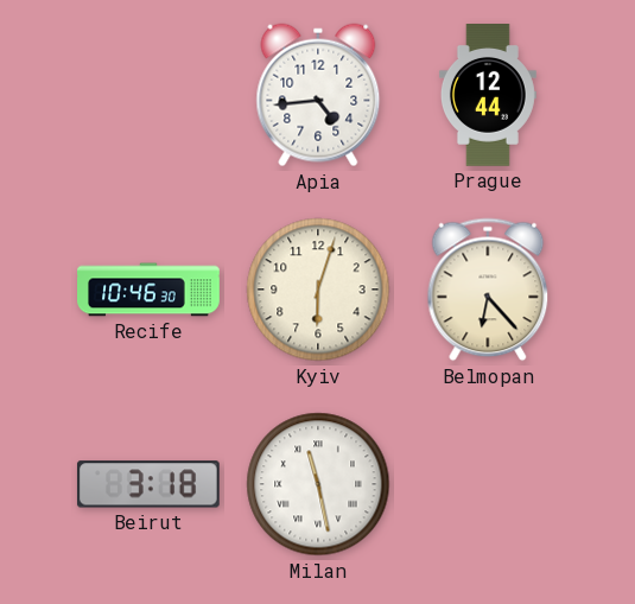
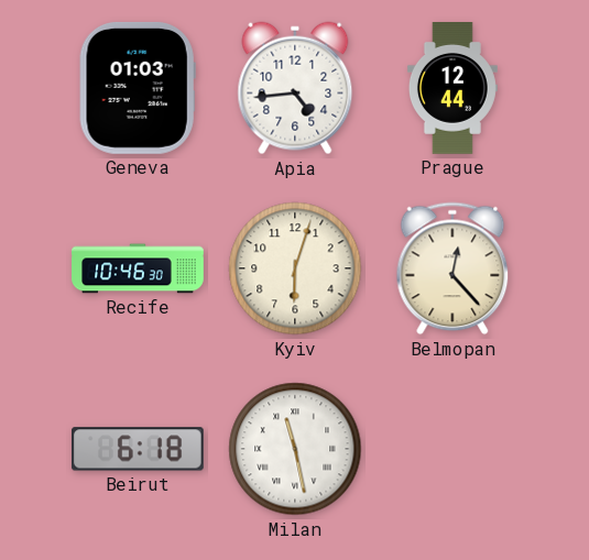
Geneva: none -> 01:03
Belmopan: 6:23 -> 12:23
Beirut: 3:18 -> 6:18
